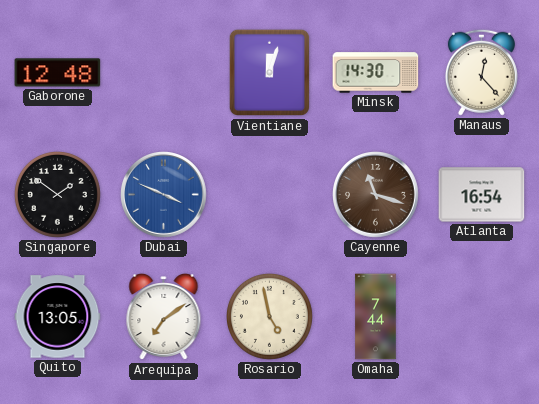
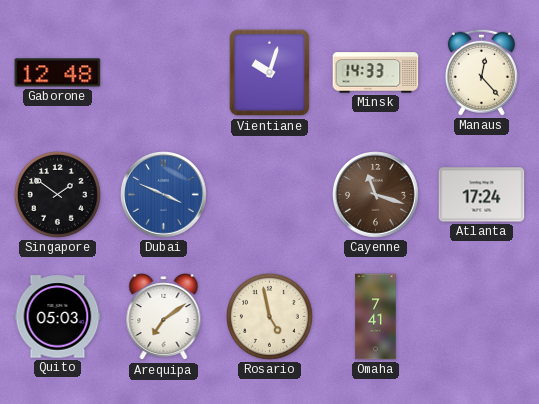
Vientiane: 12:03 -> 10:03
Minsk: 14:30 -> 14:33
Atlanta: 16:54 -> 17:24
Quito: 13:05 -> 05:03
Omaha: 7:44 -> 7:41
